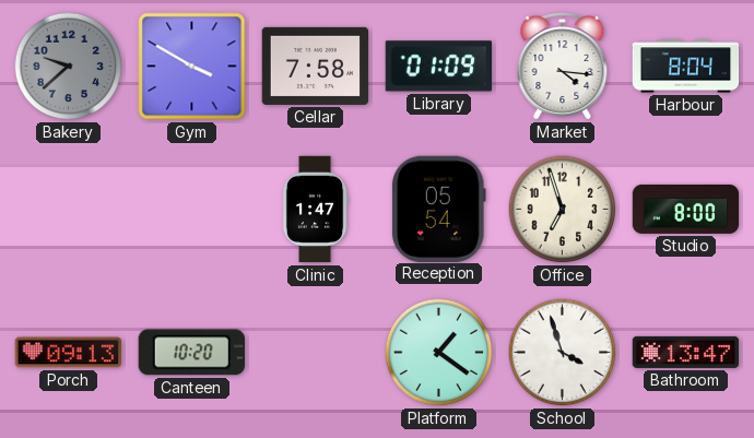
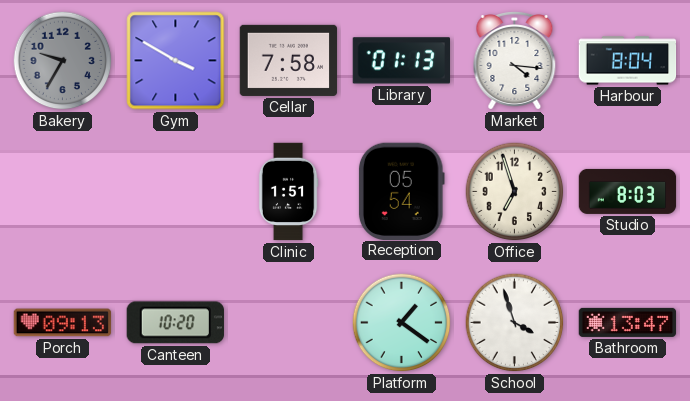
Bakery: 9:38 -> 9:35
Library: 01:09 -> 01:13
Clinic: 1:47 -> 1:51
Studio: 8:00 -> 8:03
